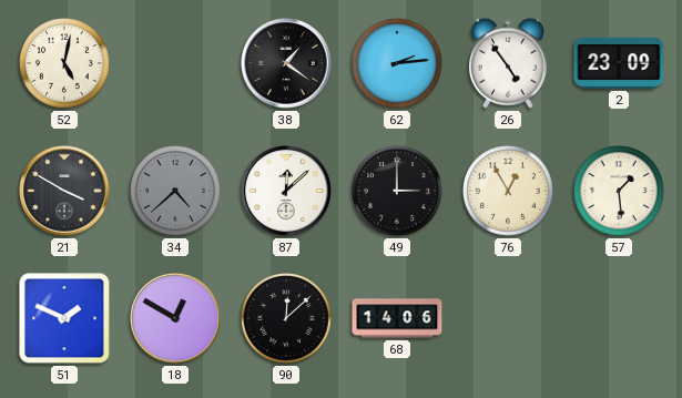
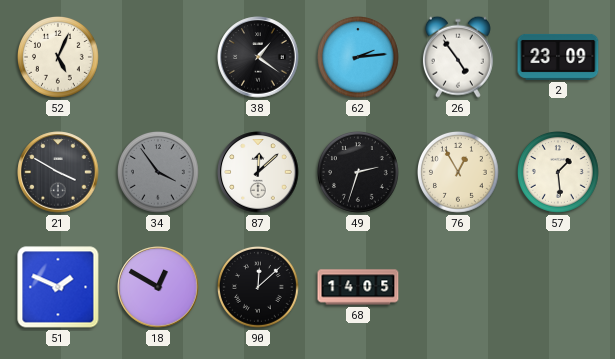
52: 5:02 -> 5:04
34: 4:38 -> 3:54
49: 3:00 -> 2:33
68: 14:06 -> 14:05
